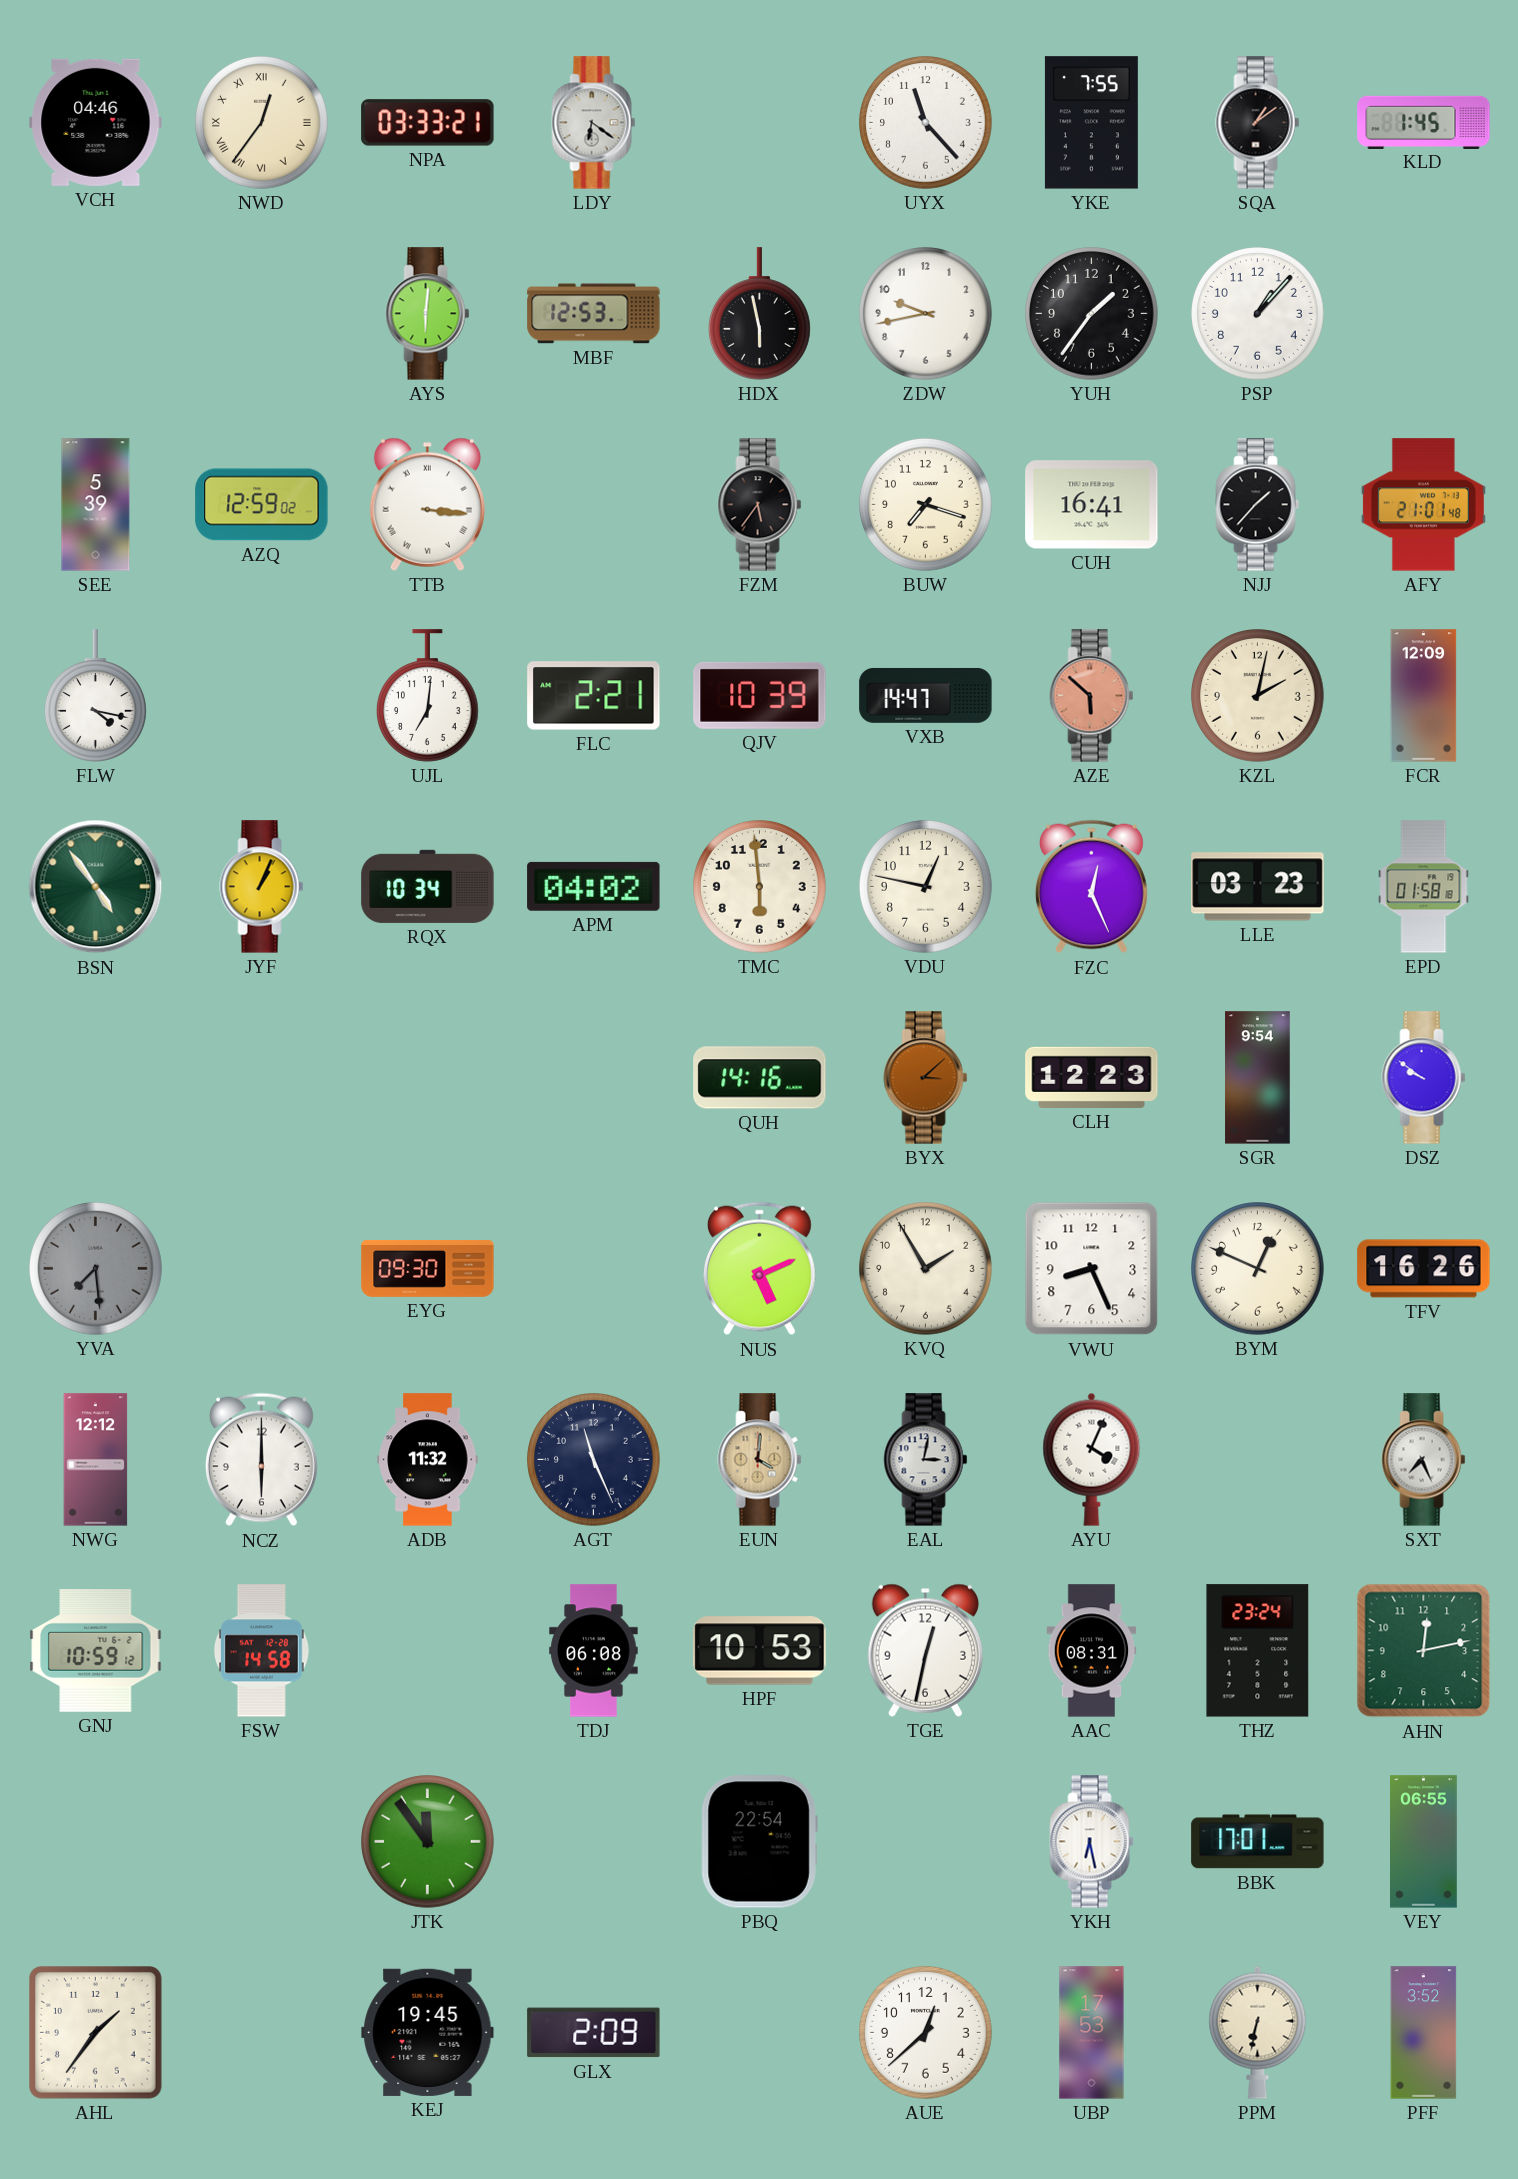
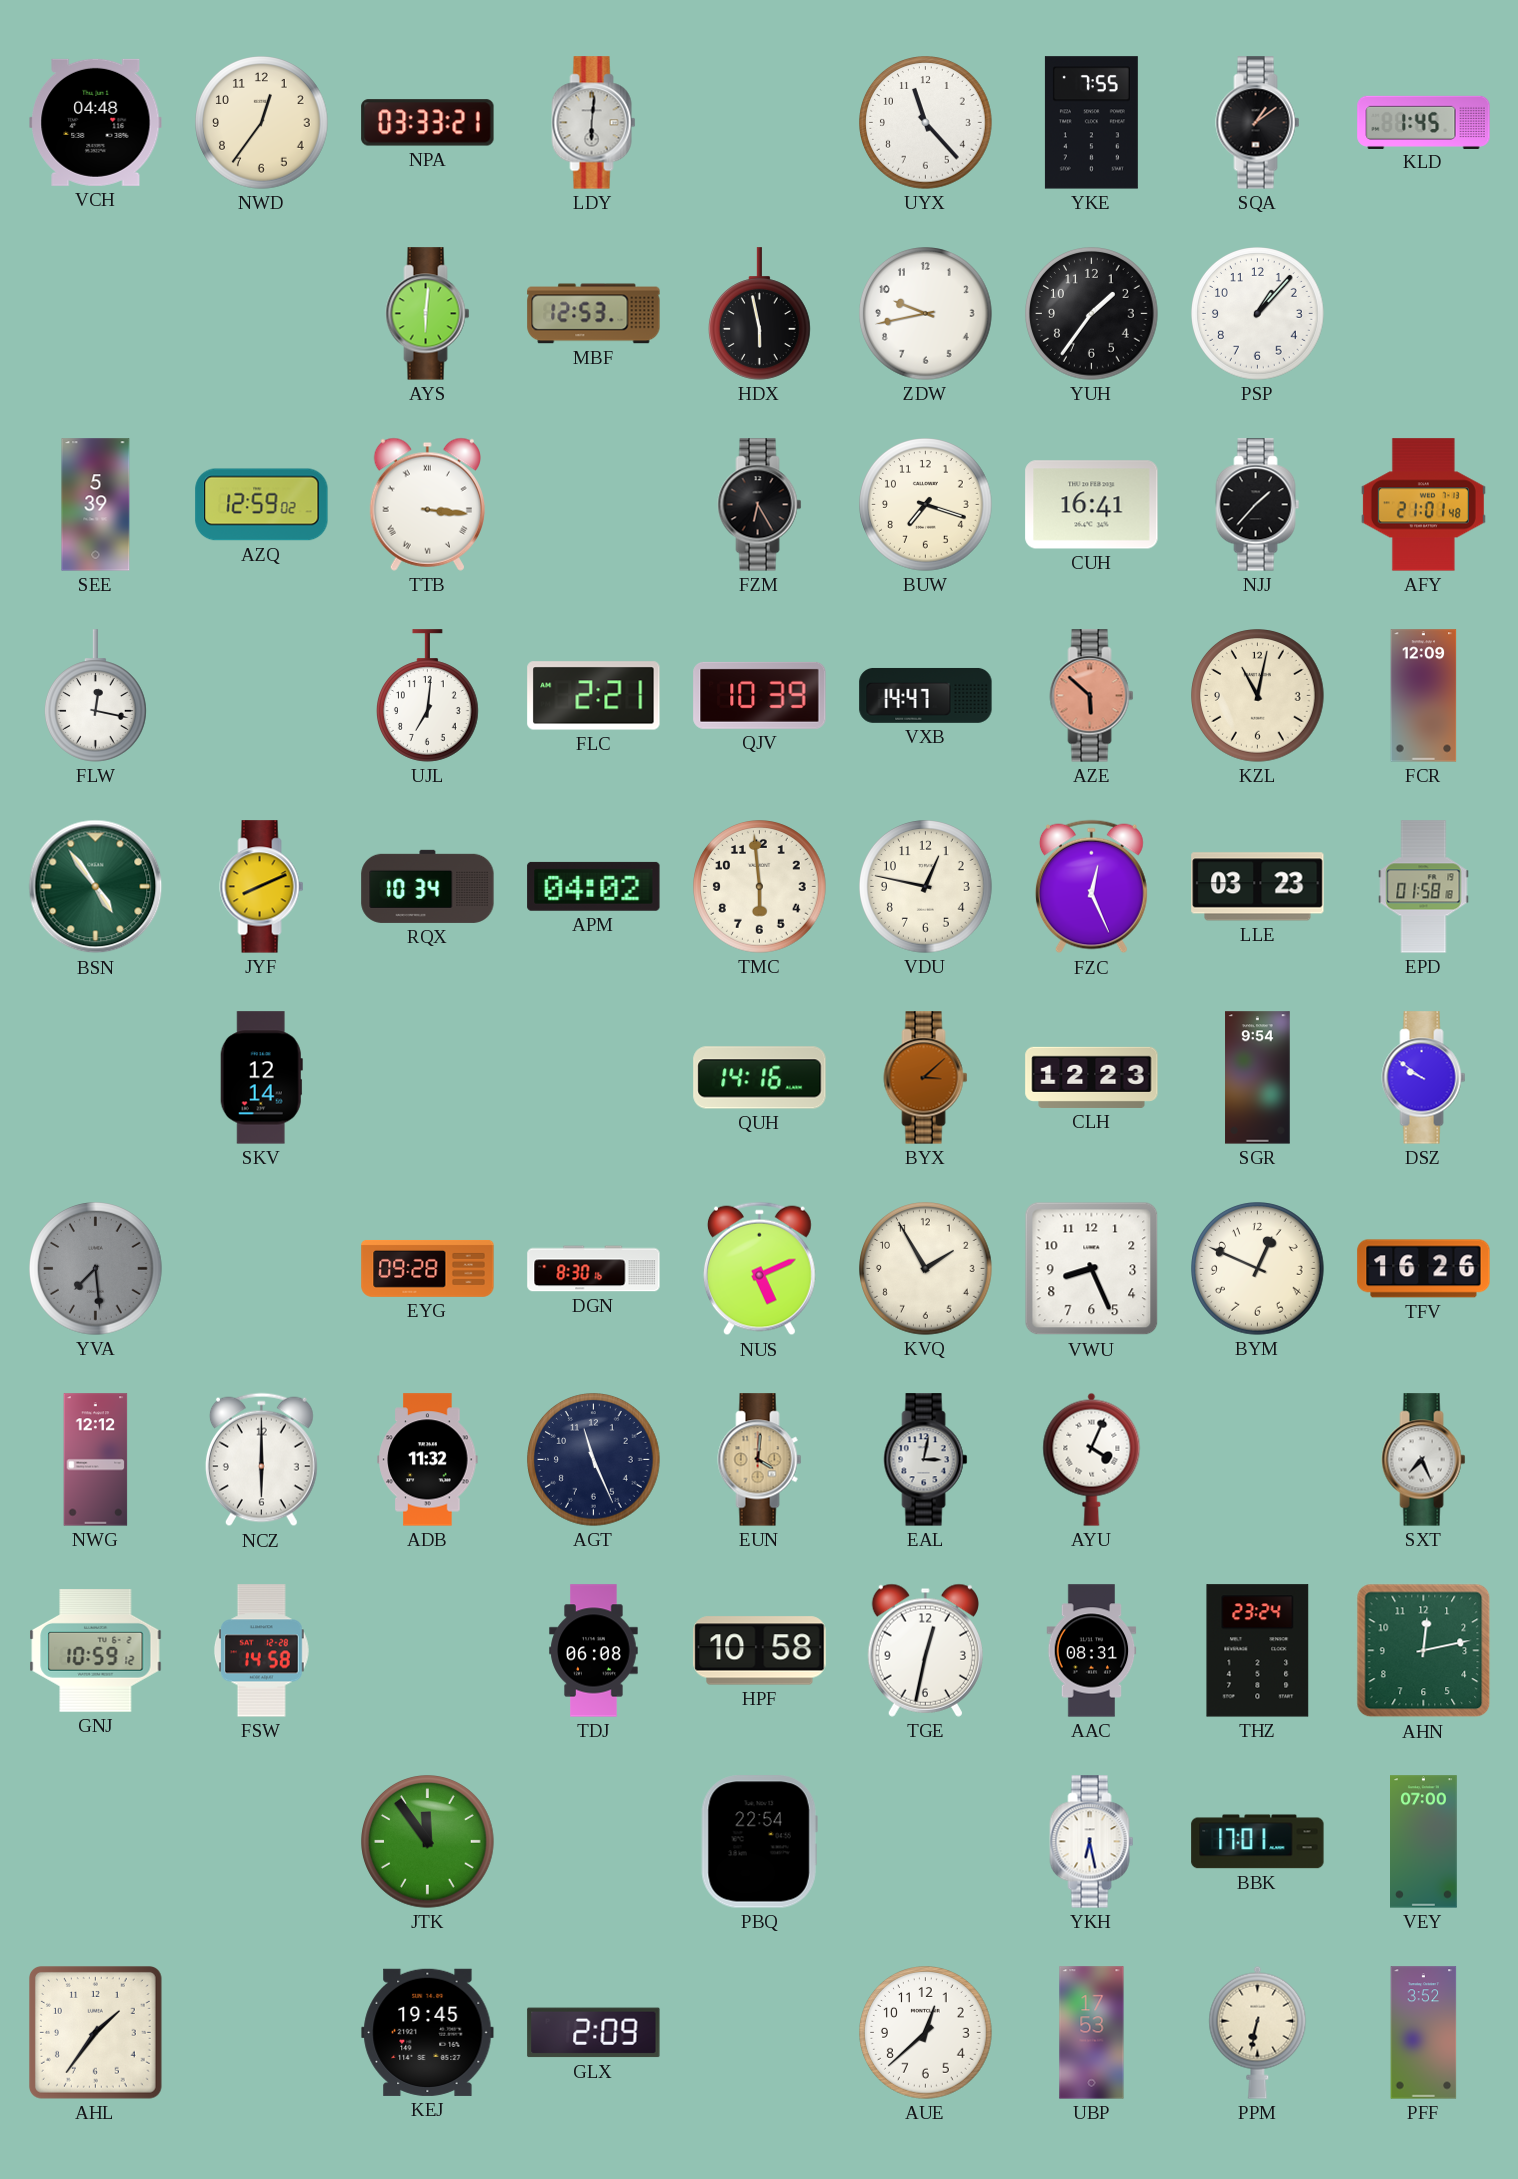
VCH: 04:46 -> 04:48
NWD numerals: Roman -> Arabic
LDY: 6:21 -> 6:01
FZM: 5:36 -> 6:25
FLW: 4:17 -> 12:17
KZL: 2:02 -> 11:02
JYF: 1:04 -> 8:11
SKV: none -> 12:14
EYG: 09:30 -> 09:28
DGN: none -> 8:30
HPF: 10:53 -> 10:58
VEY: 06:55 -> 07:00
